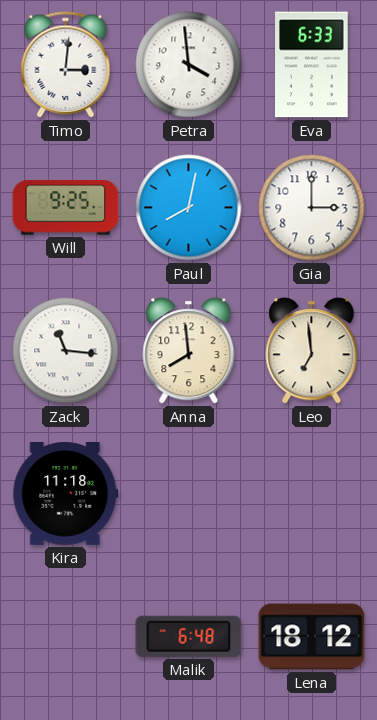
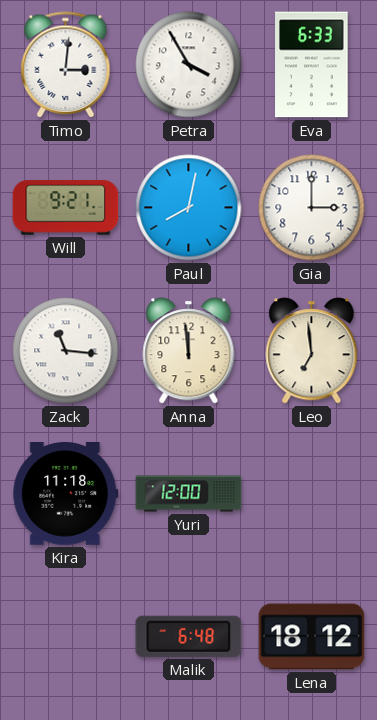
Petra: 3:59 -> 3:55
Will: 9:25 -> 9:21
Anna: 7:59 -> 11:59
Yuri: none -> 12:00
